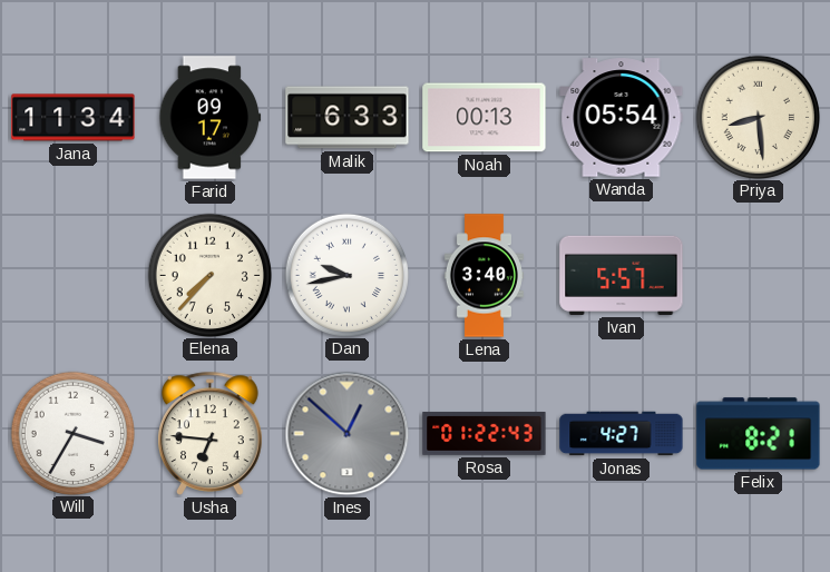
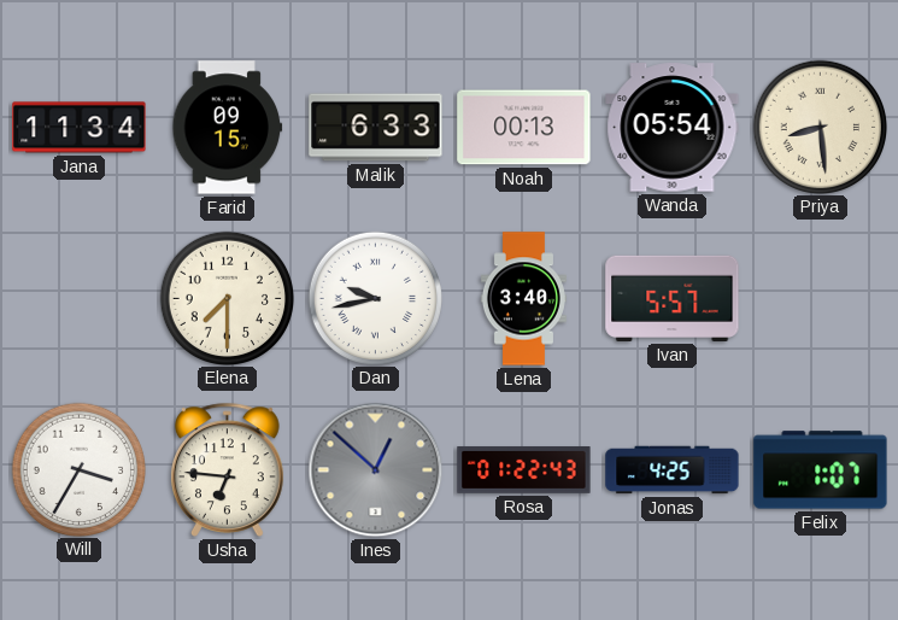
Farid: 09:17 -> 09:15
Elena: 7:37 -> 7:30
Jonas: 4:27 -> 4:25
Felix: 8:21 -> 1:07
